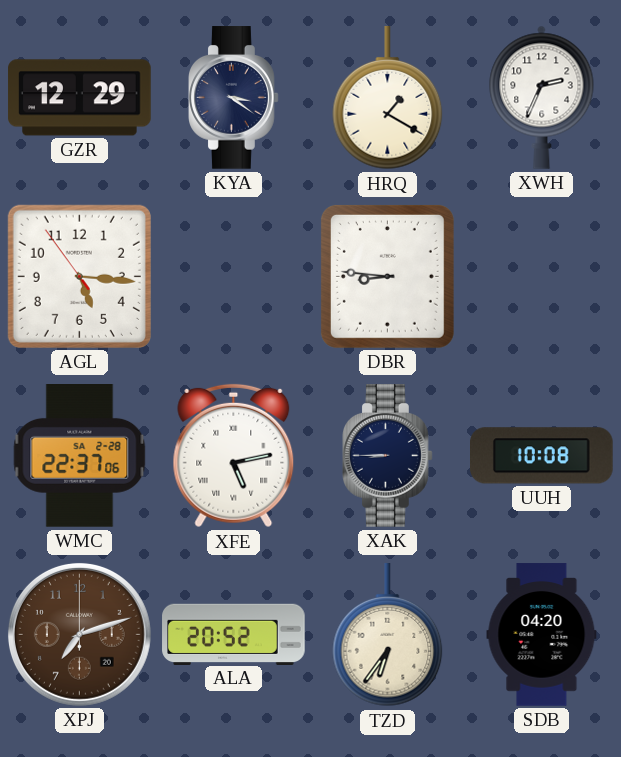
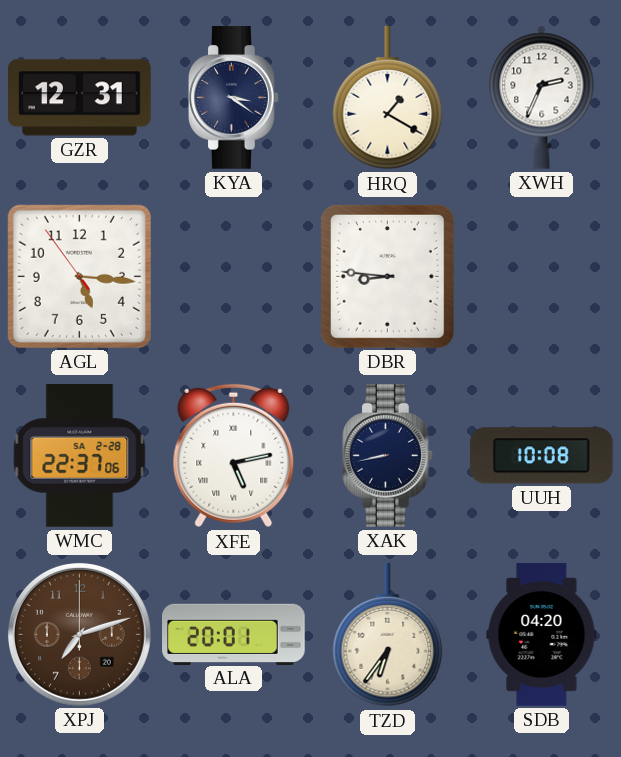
GZR: 12:29 -> 12:31
XAK: 8:45 -> 8:43
ALA: 20:52 -> 20:01
